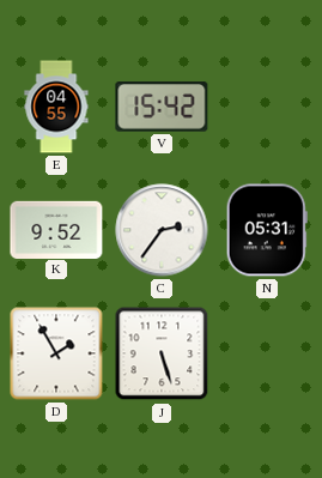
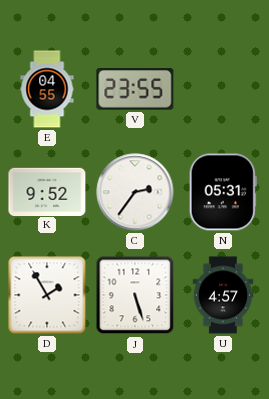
V: 15:42 -> 23:55
U: none -> 4:57
